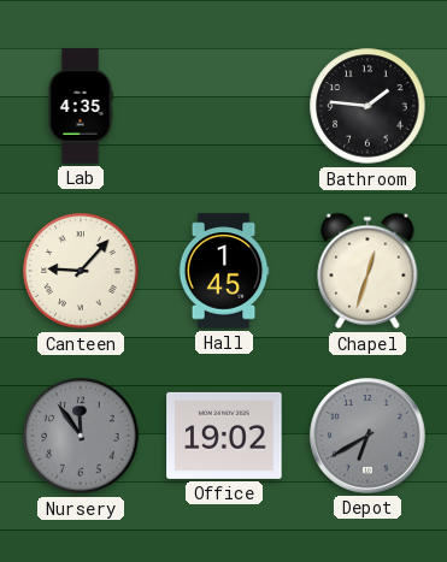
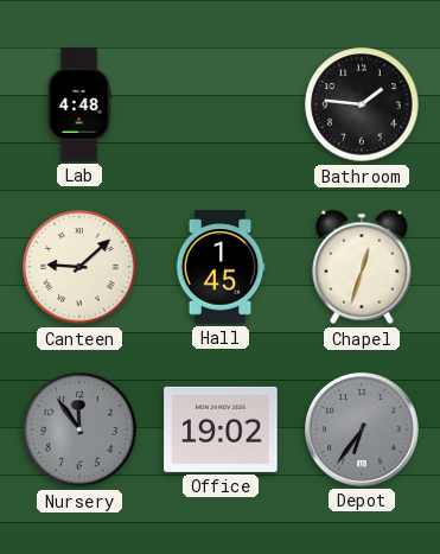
Lab: 4:35 -> 4:48
Canteen: 9:07 -> 9:08
Depot: 6:40 -> 6:36
